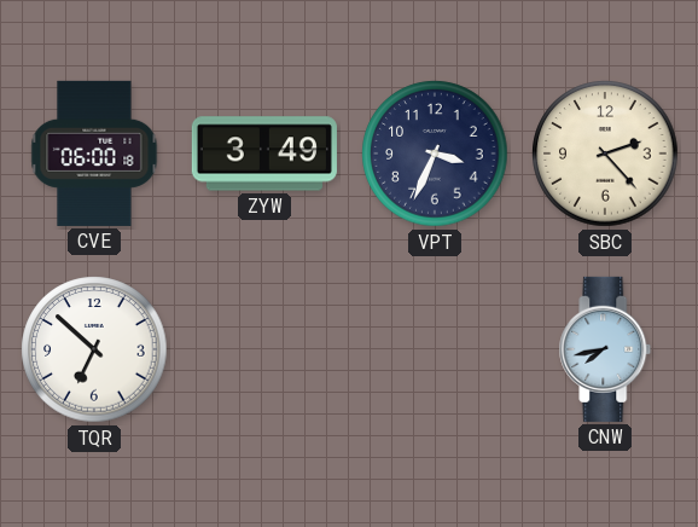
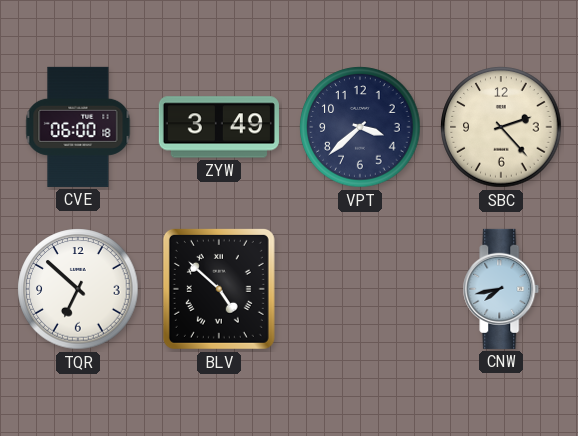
VPT: 3:34 -> 3:38
BLV: none -> 4:52
